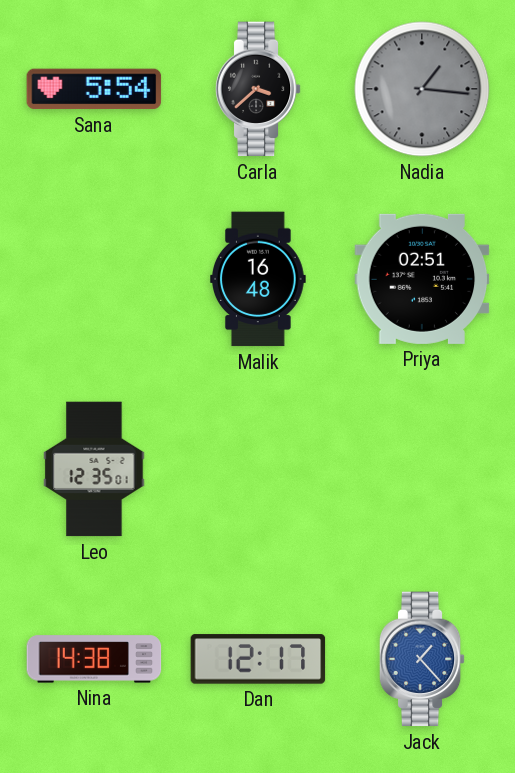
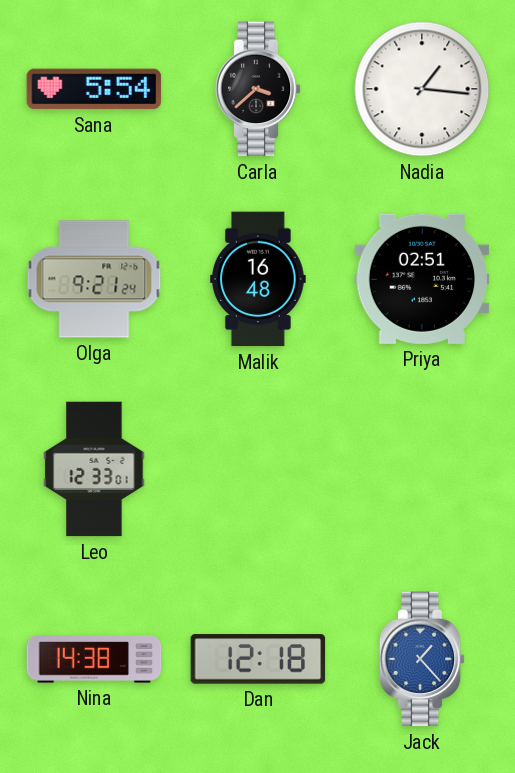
Nadia dial: grey -> white
Olga: none -> 9:21
Leo: 12:35 -> 12:33
Dan: 12:17 -> 12:18
